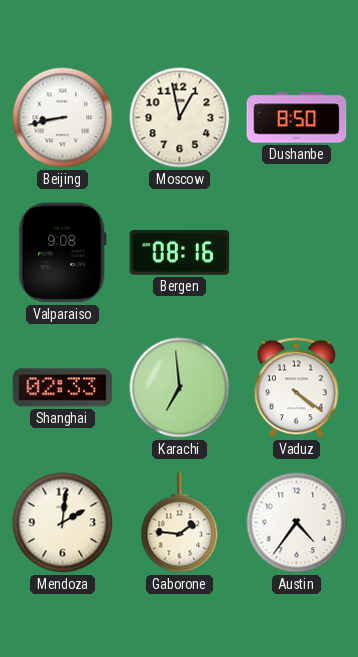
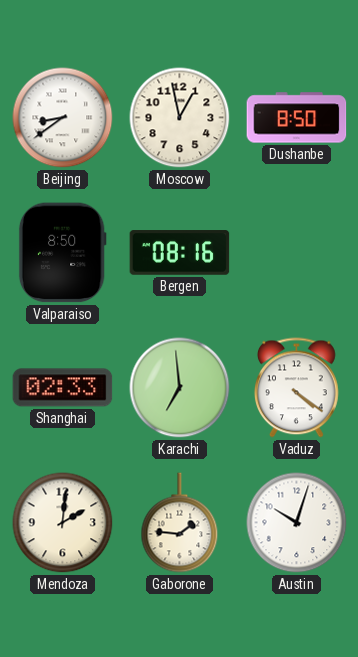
Beijing: 8:43 -> 8:39
Valparaiso: 9:08 -> 8:50
Austin: 4:36 -> 10:03
